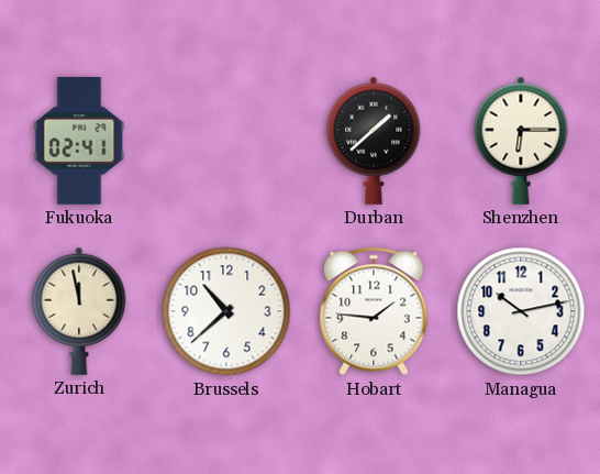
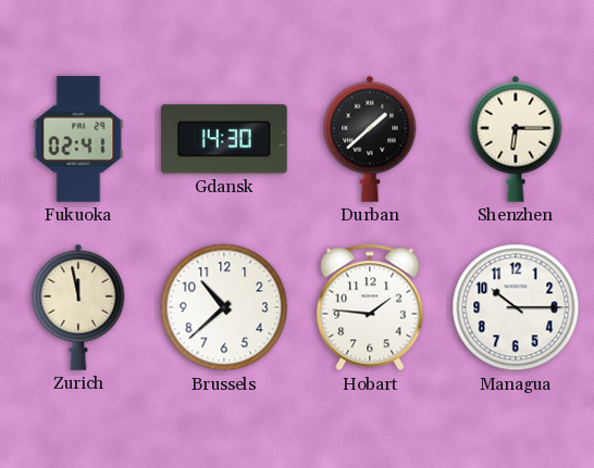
Gdansk: none -> 14:30
Managua: 10:13 -> 10:15
